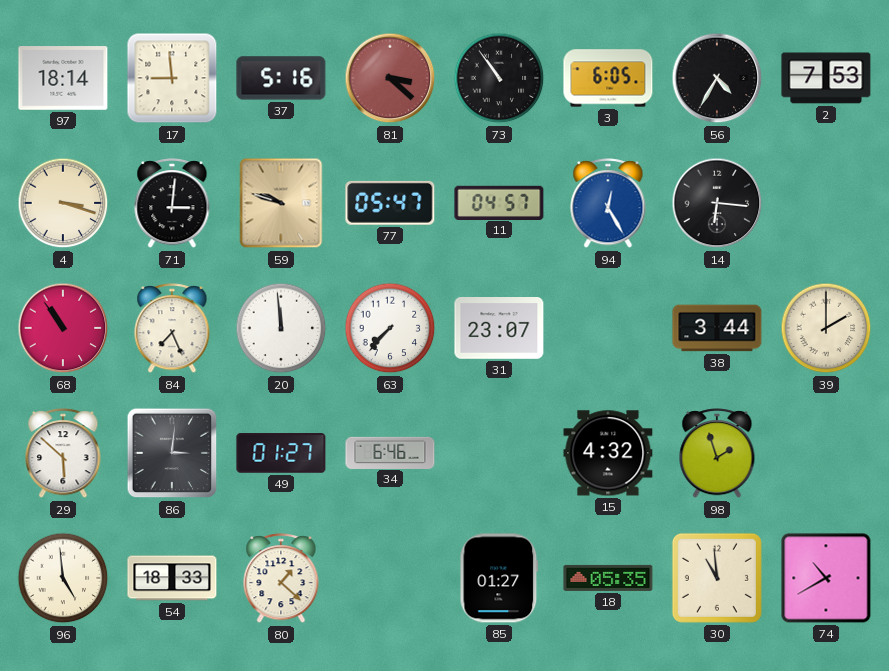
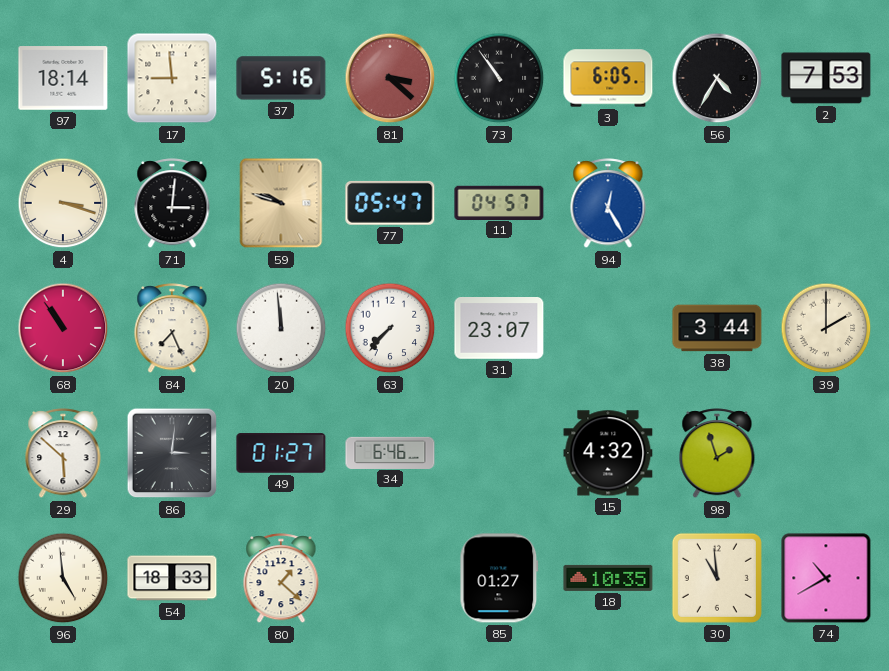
14: 6:16 -> none
18: 05:35 -> 10:35
